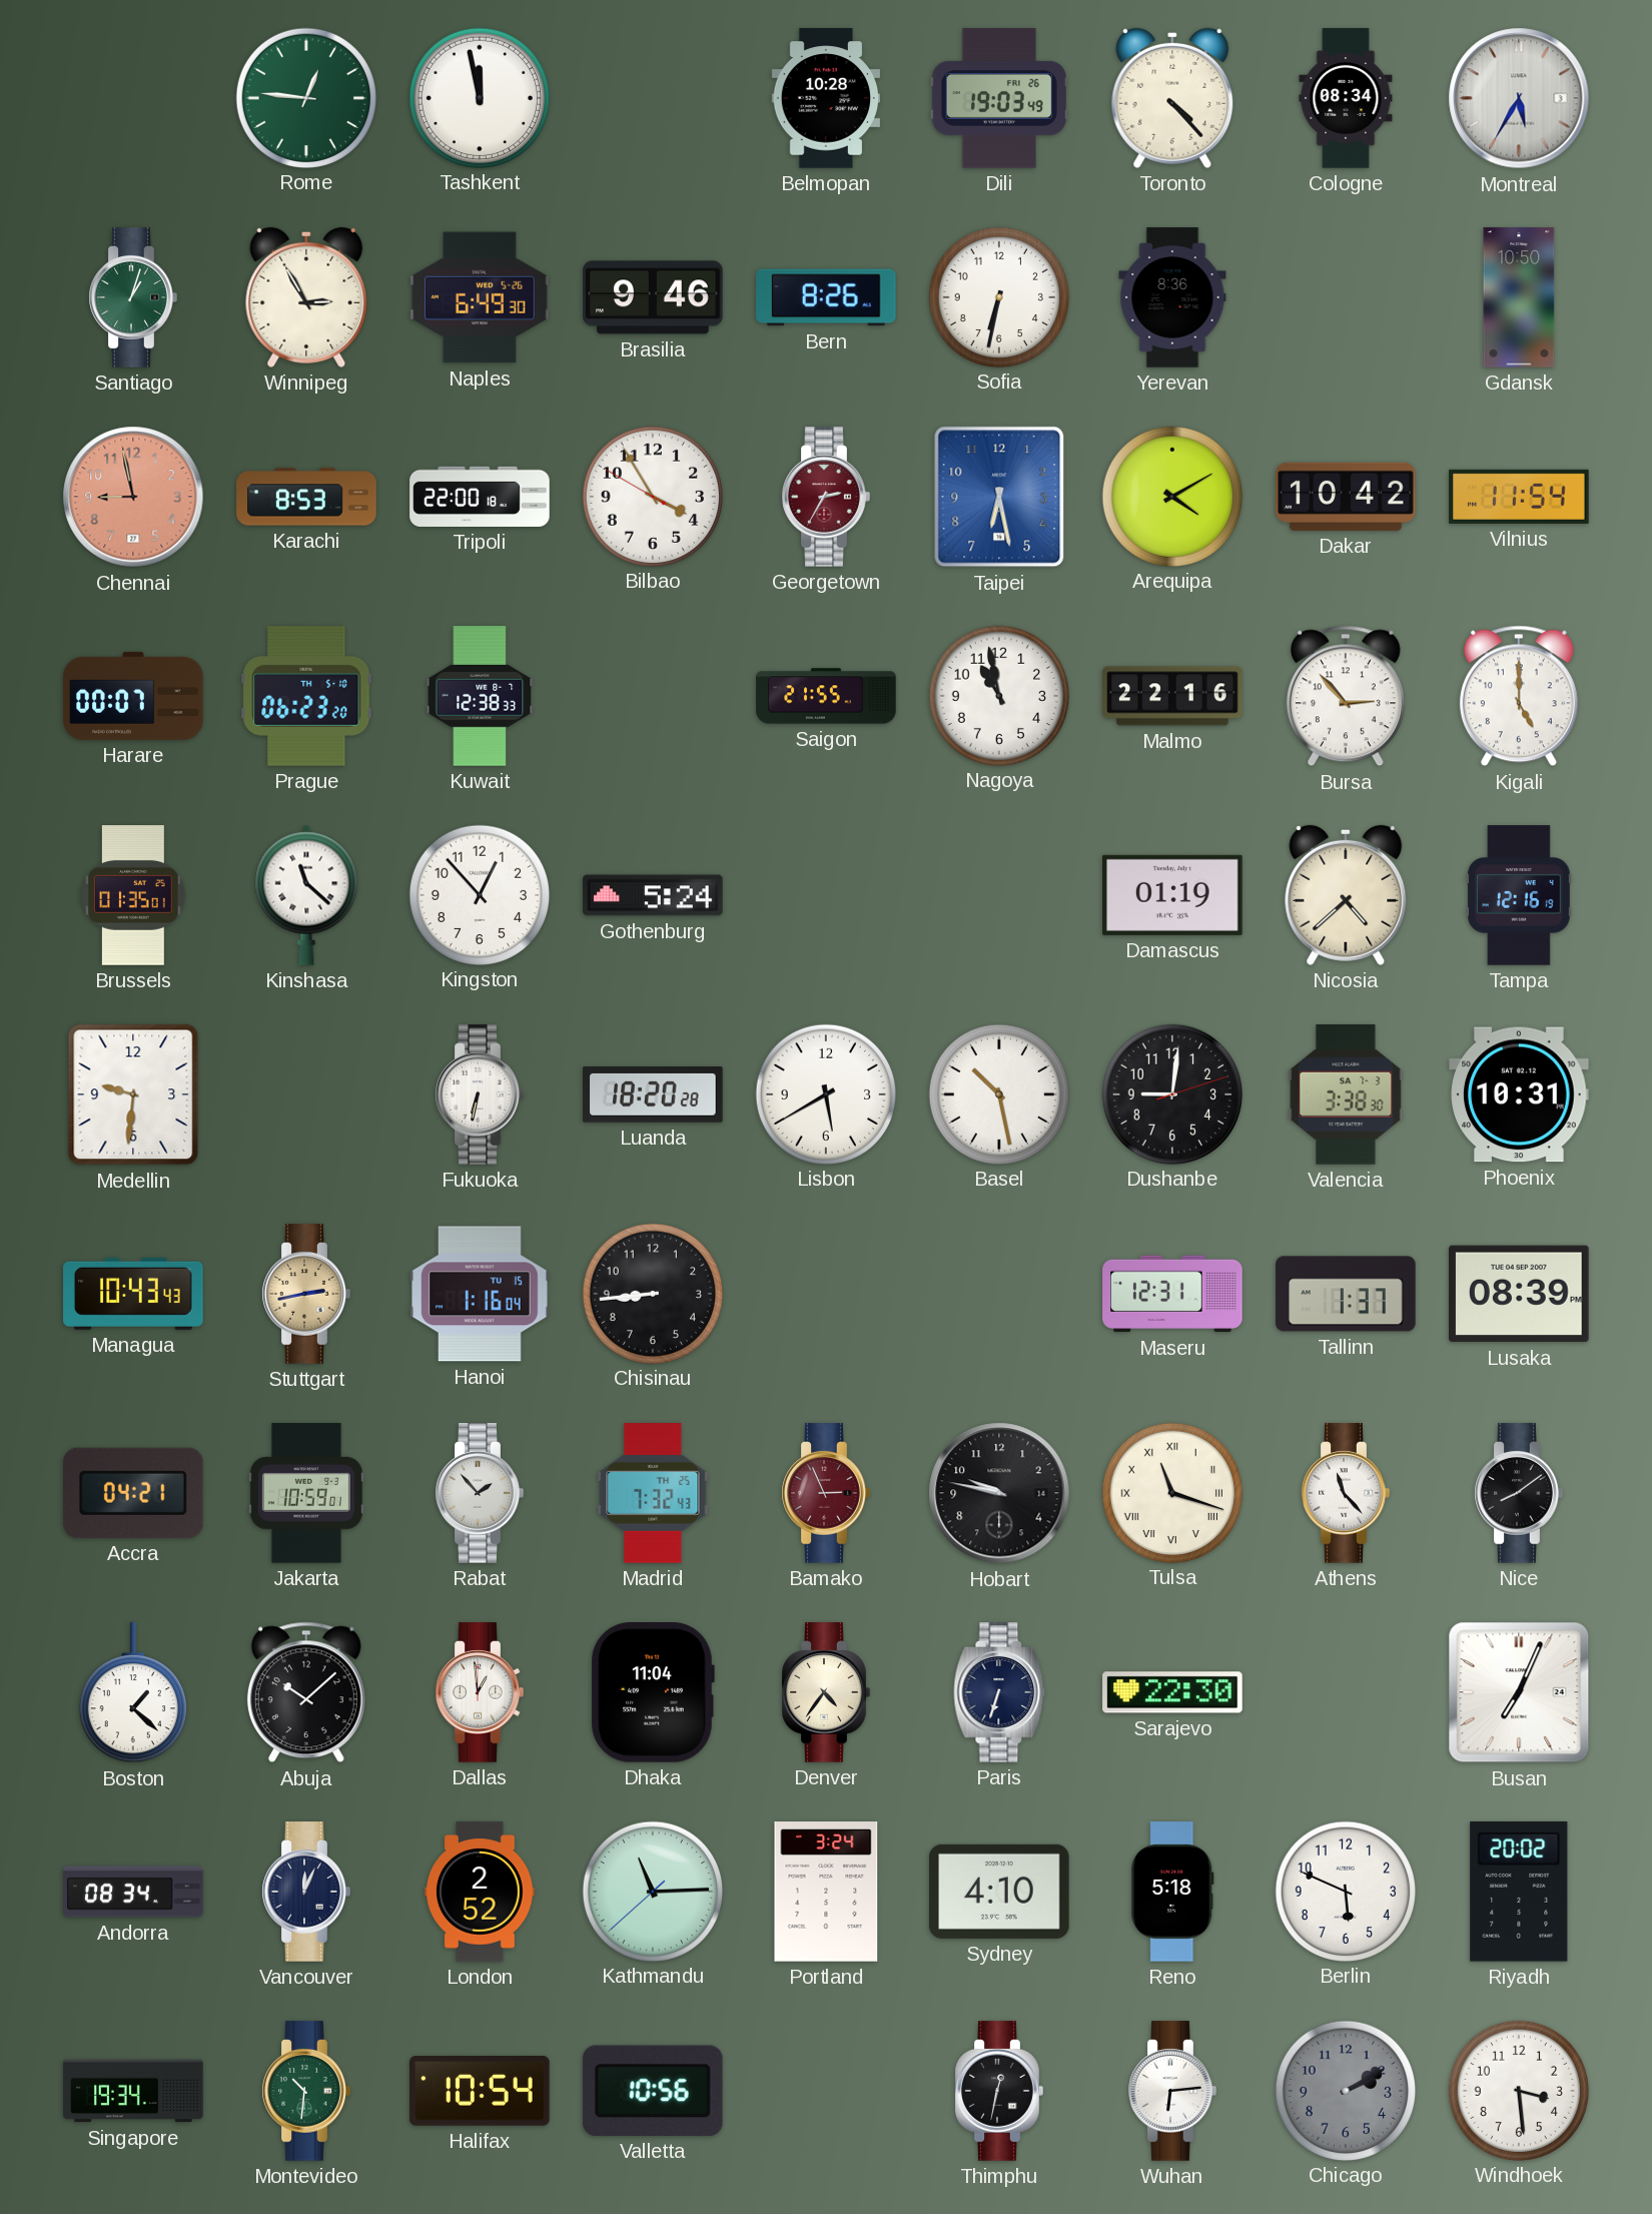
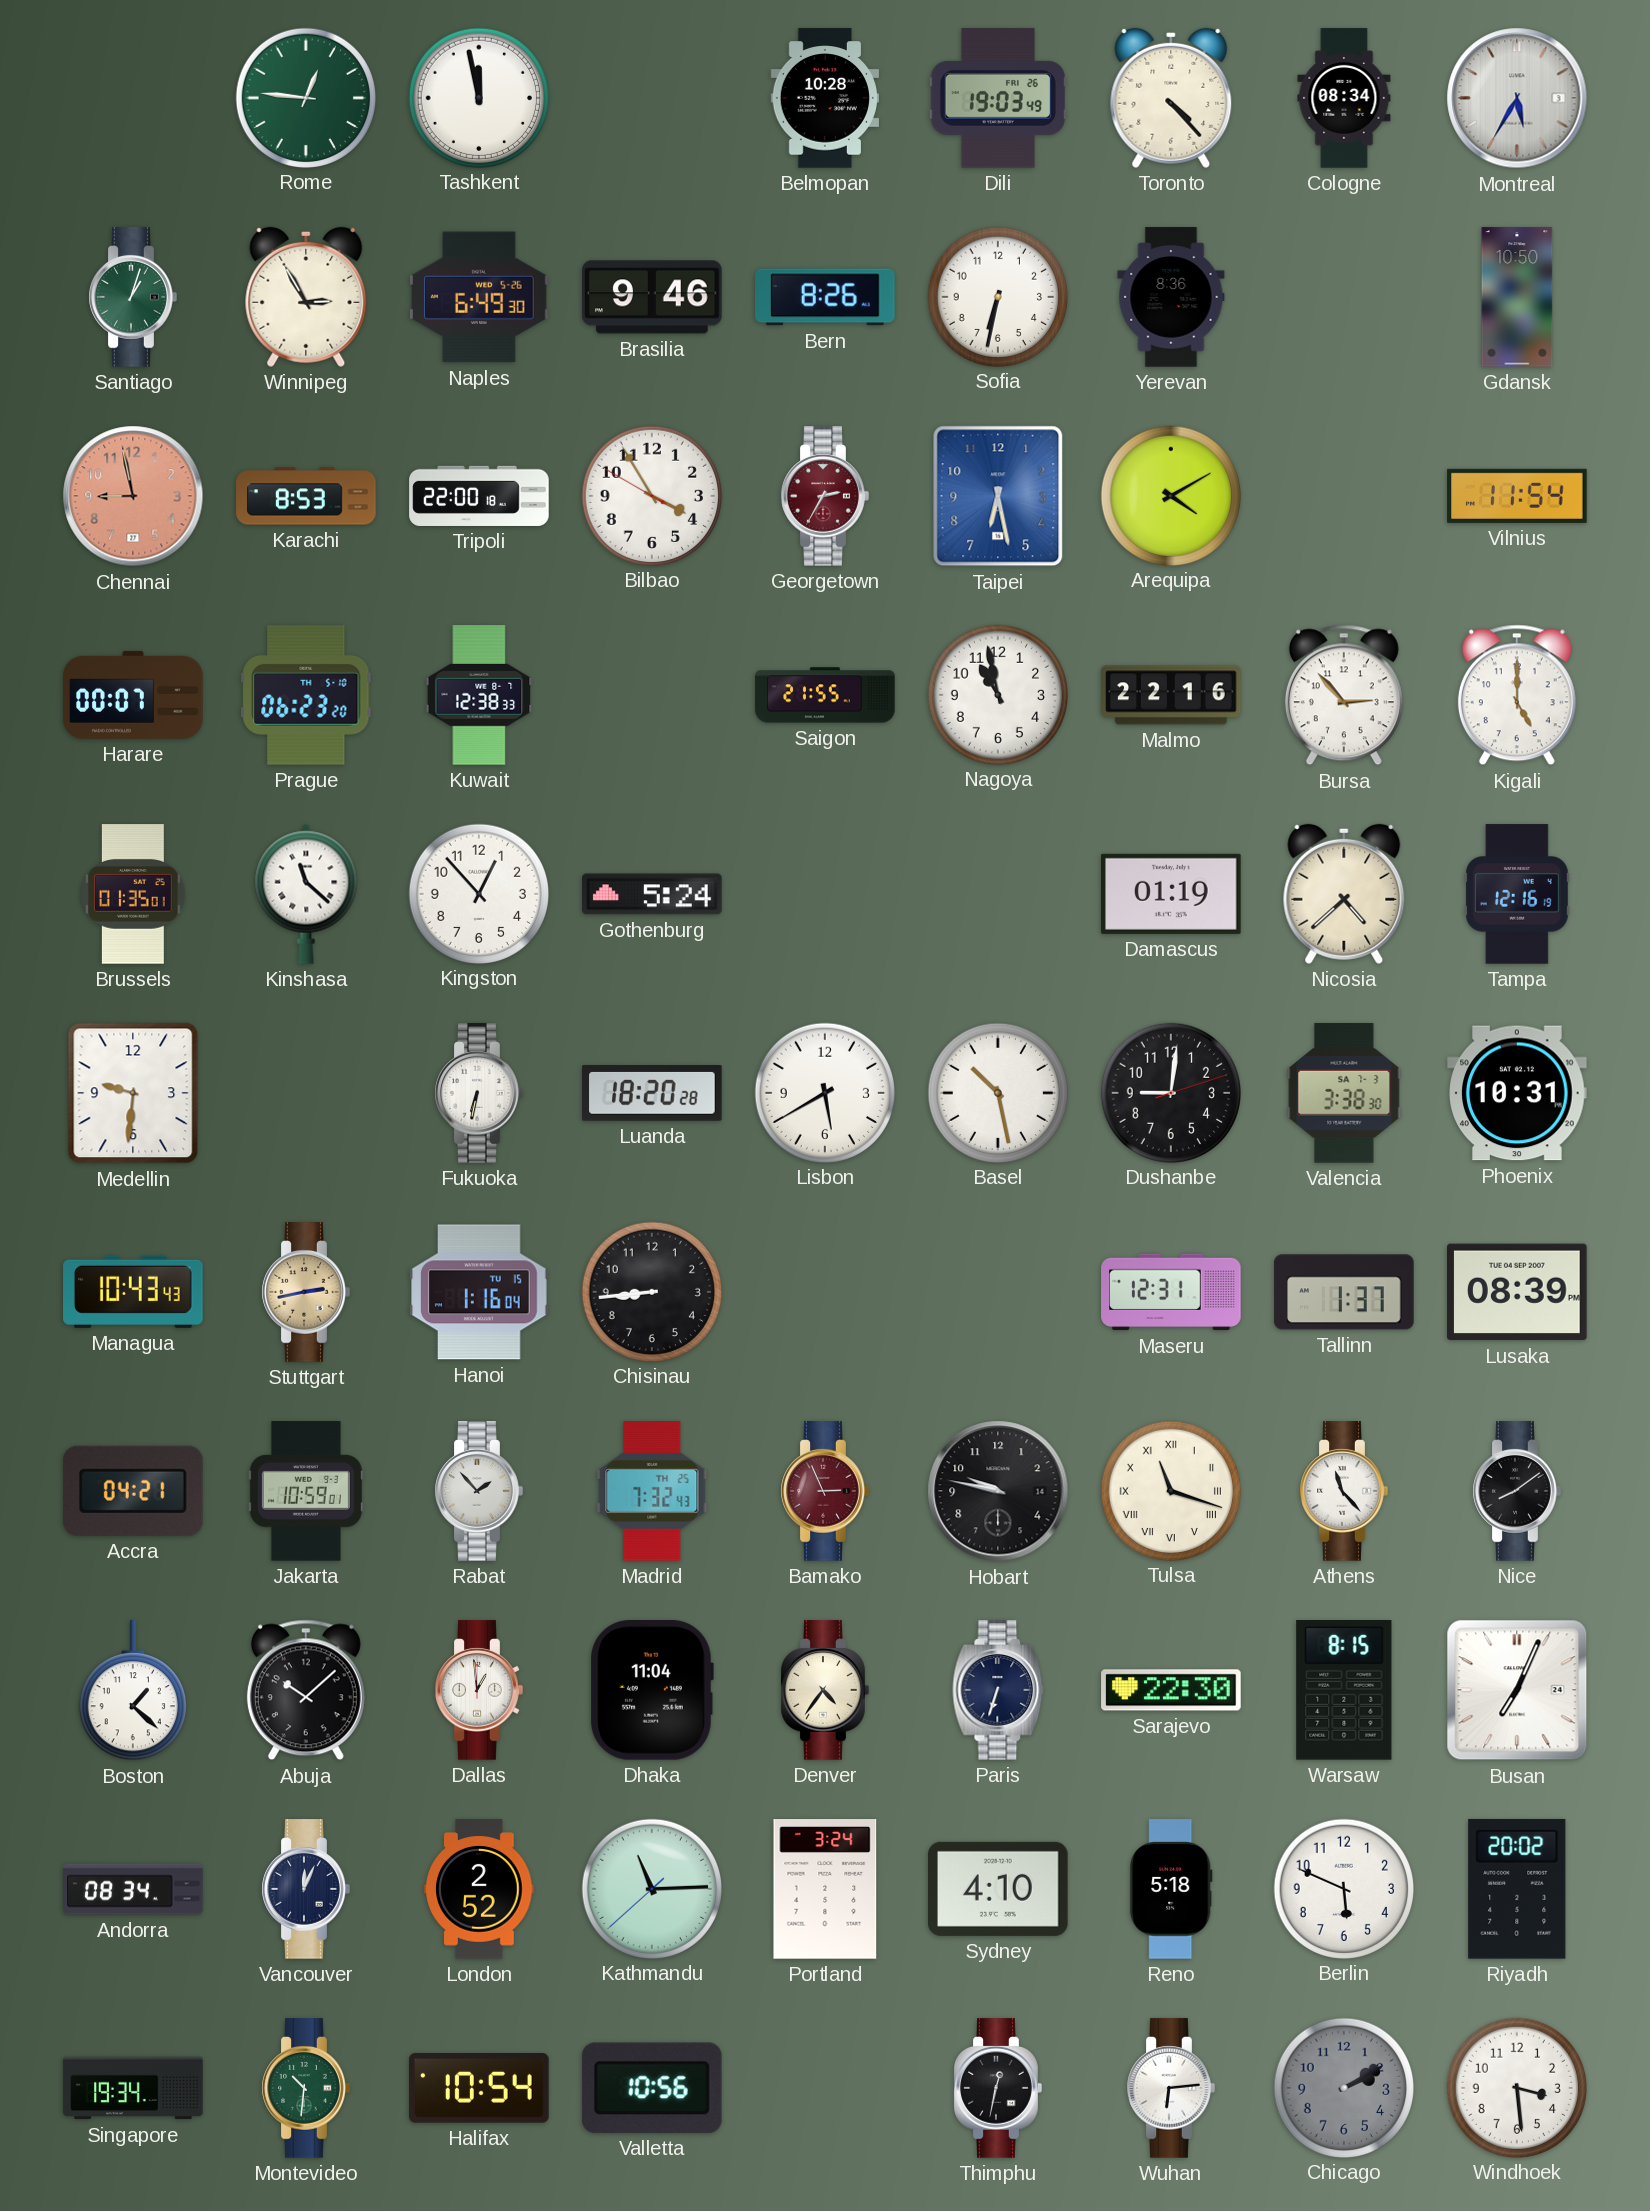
Dakar: 10:42 -> none
Warsaw: none -> 8:15
